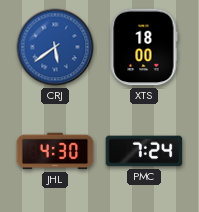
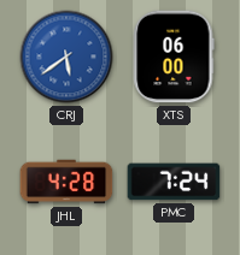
XTS: 18:00 -> 06:00
JHL: 4:30 -> 4:28
